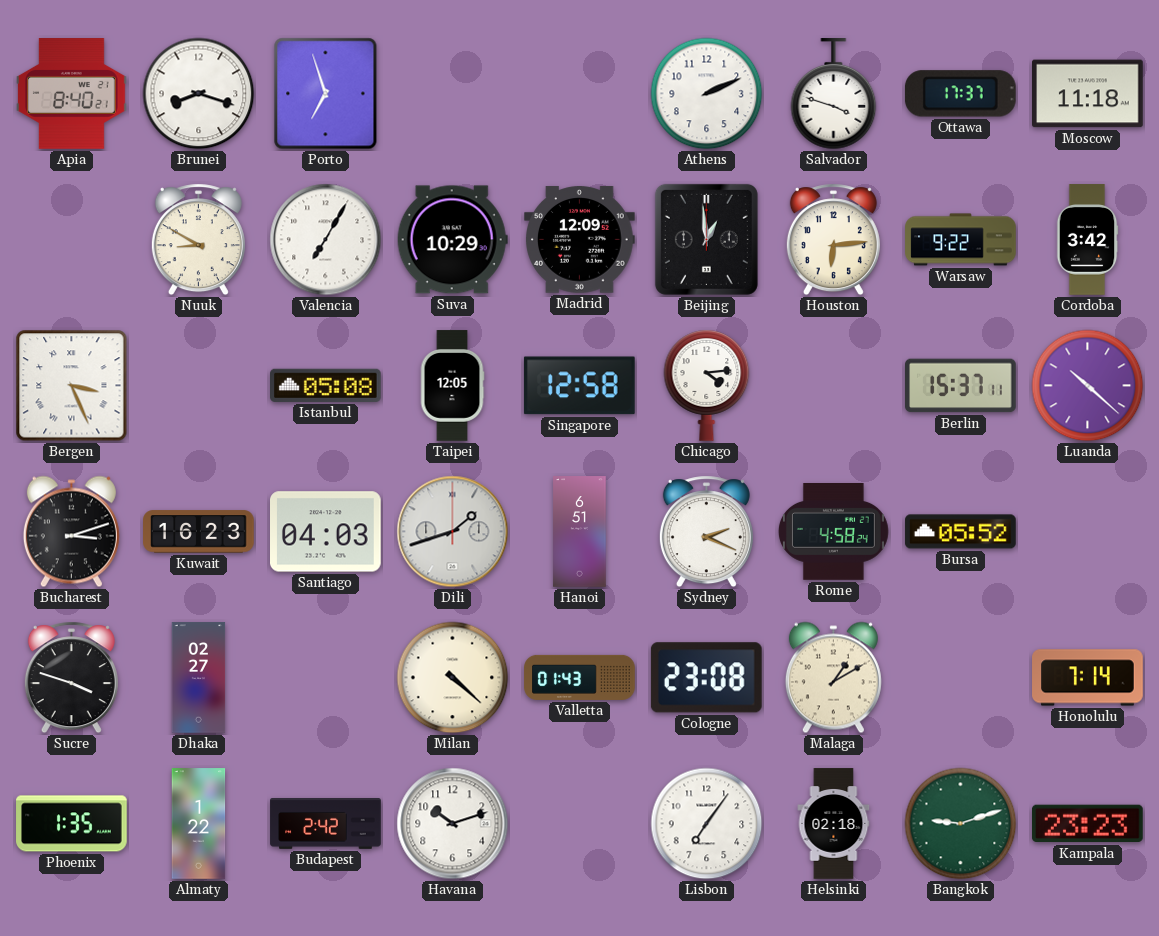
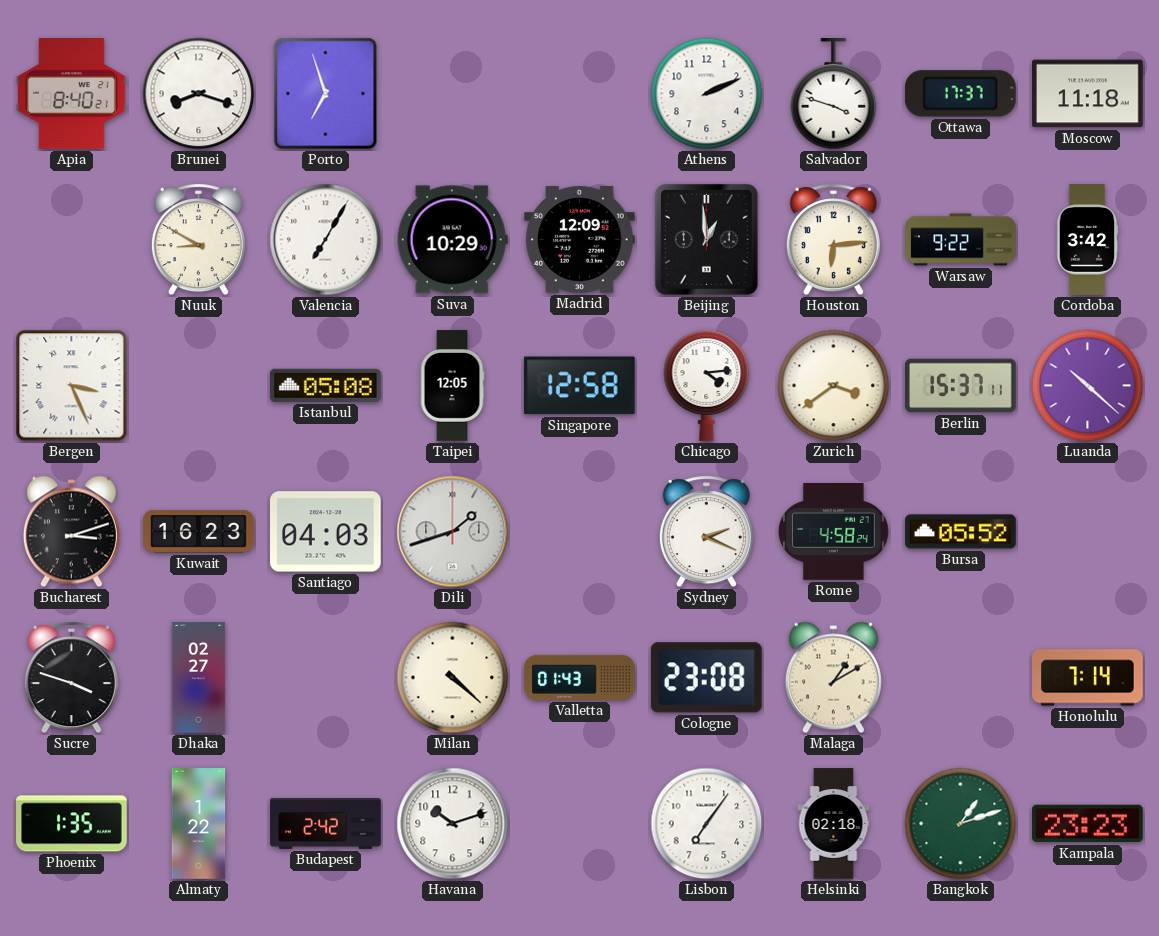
Zurich: none -> 3:39
Hanoi: 6:51 -> none
Bangkok: 9:12 -> 1:12
